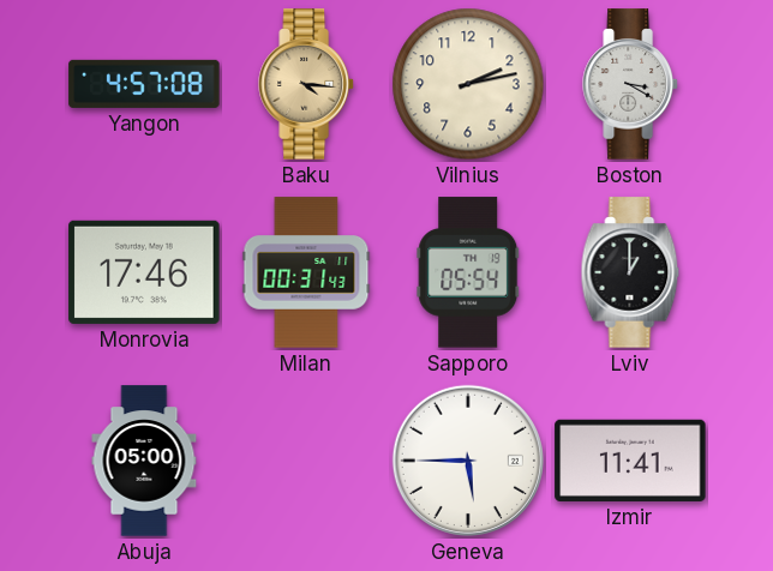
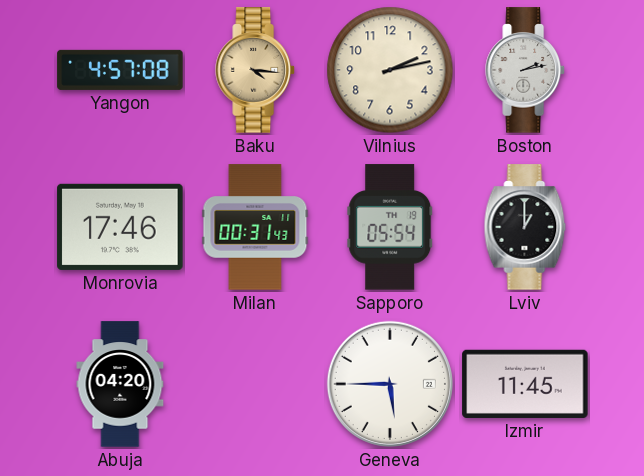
Boston: 3:20 -> 2:13
Abuja: 05:00 -> 04:20
Izmir: 11:41 -> 11:45
